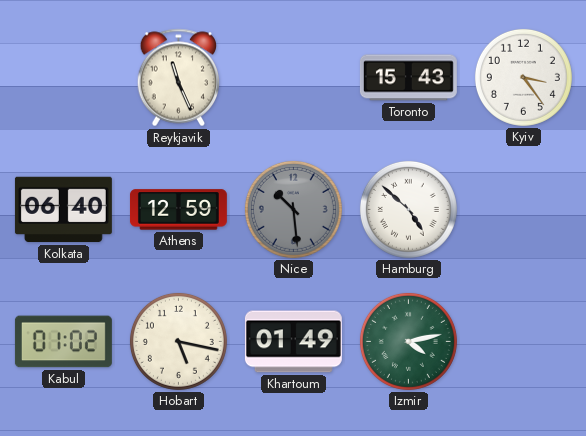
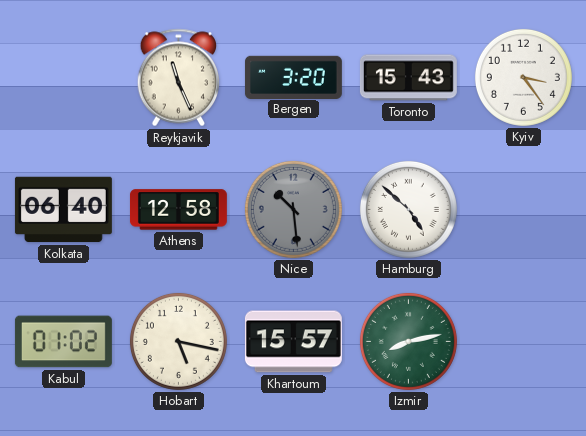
Bergen: none -> 3:20
Athens: 12:59 -> 12:58
Khartoum: 01:49 -> 15:57
Izmir: 4:13 -> 8:13
